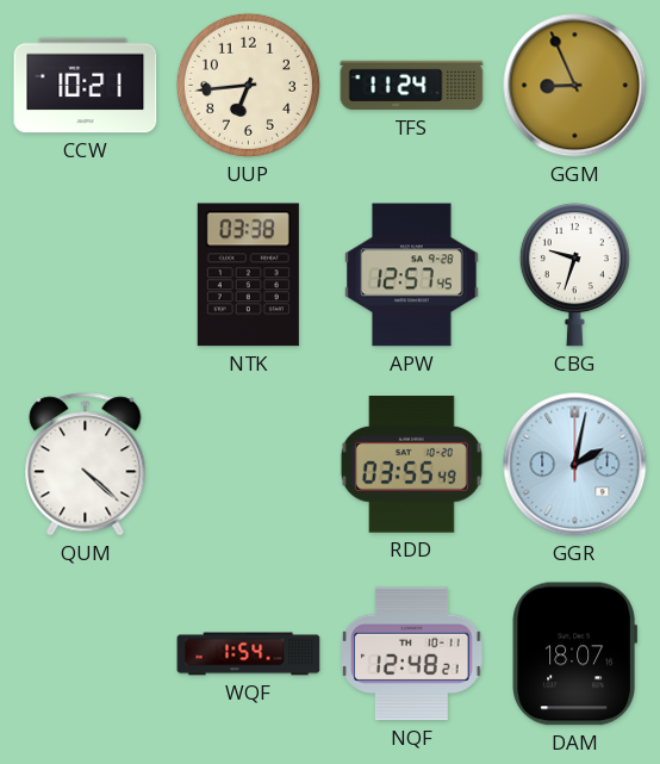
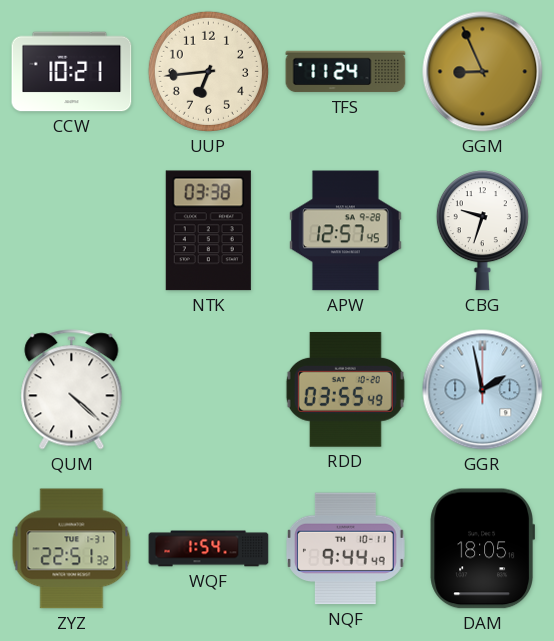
GGR: 2:02 -> 1:58
ZYZ: none -> 22:51
NQF: 12:48 -> 9:44
DAM: 18:07 -> 18:05
